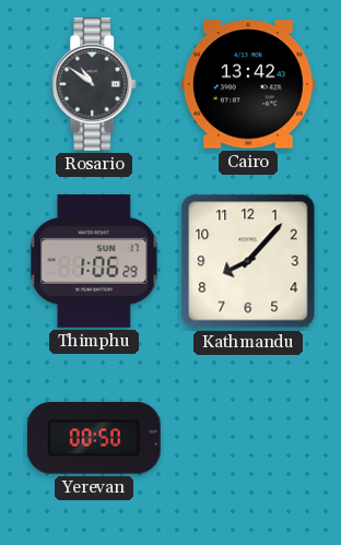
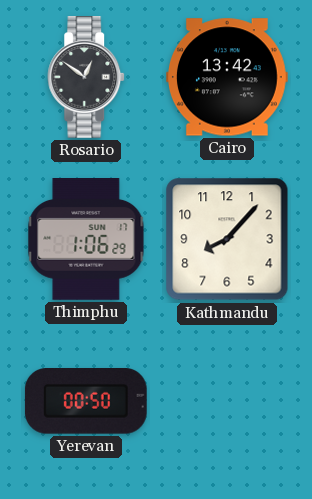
Rosario: 10:51 -> 12:51
